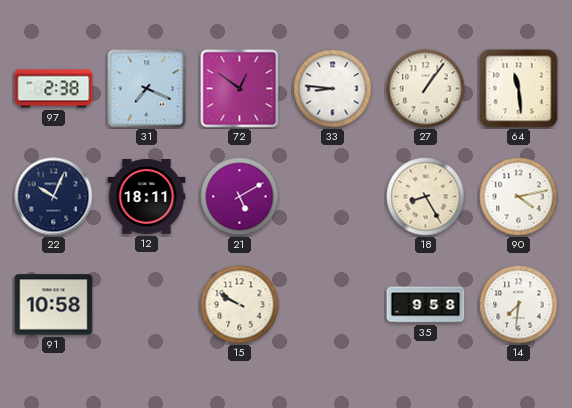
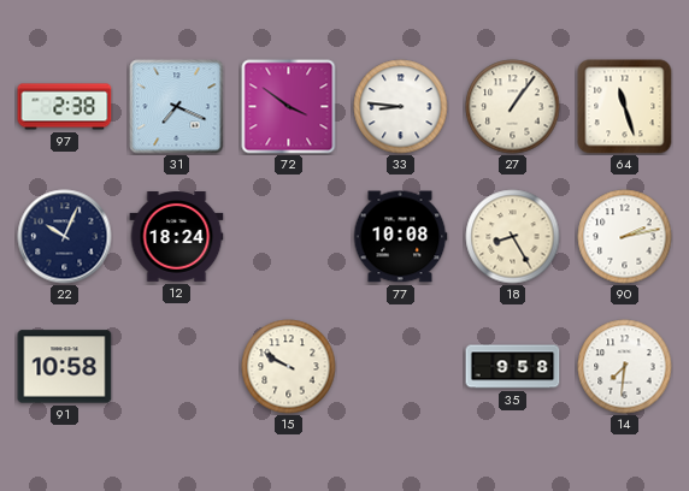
72: 12:51 -> 3:51
64: 11:29 -> 11:27
12: 18:11 -> 18:24
21: 5:10 -> none
77: none -> 10:08
90: 4:13 -> 2:13
